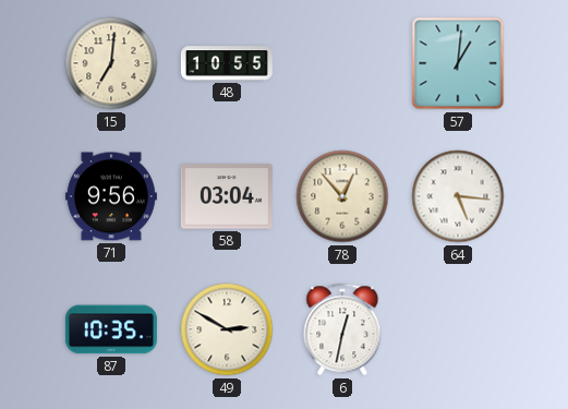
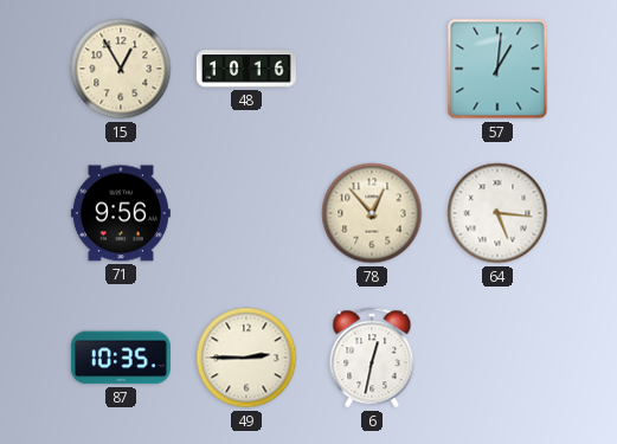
15: 7:01 -> 12:55
48: 10:55 -> 10:16
58: 03:04 -> none
49: 2:50 -> 2:45
